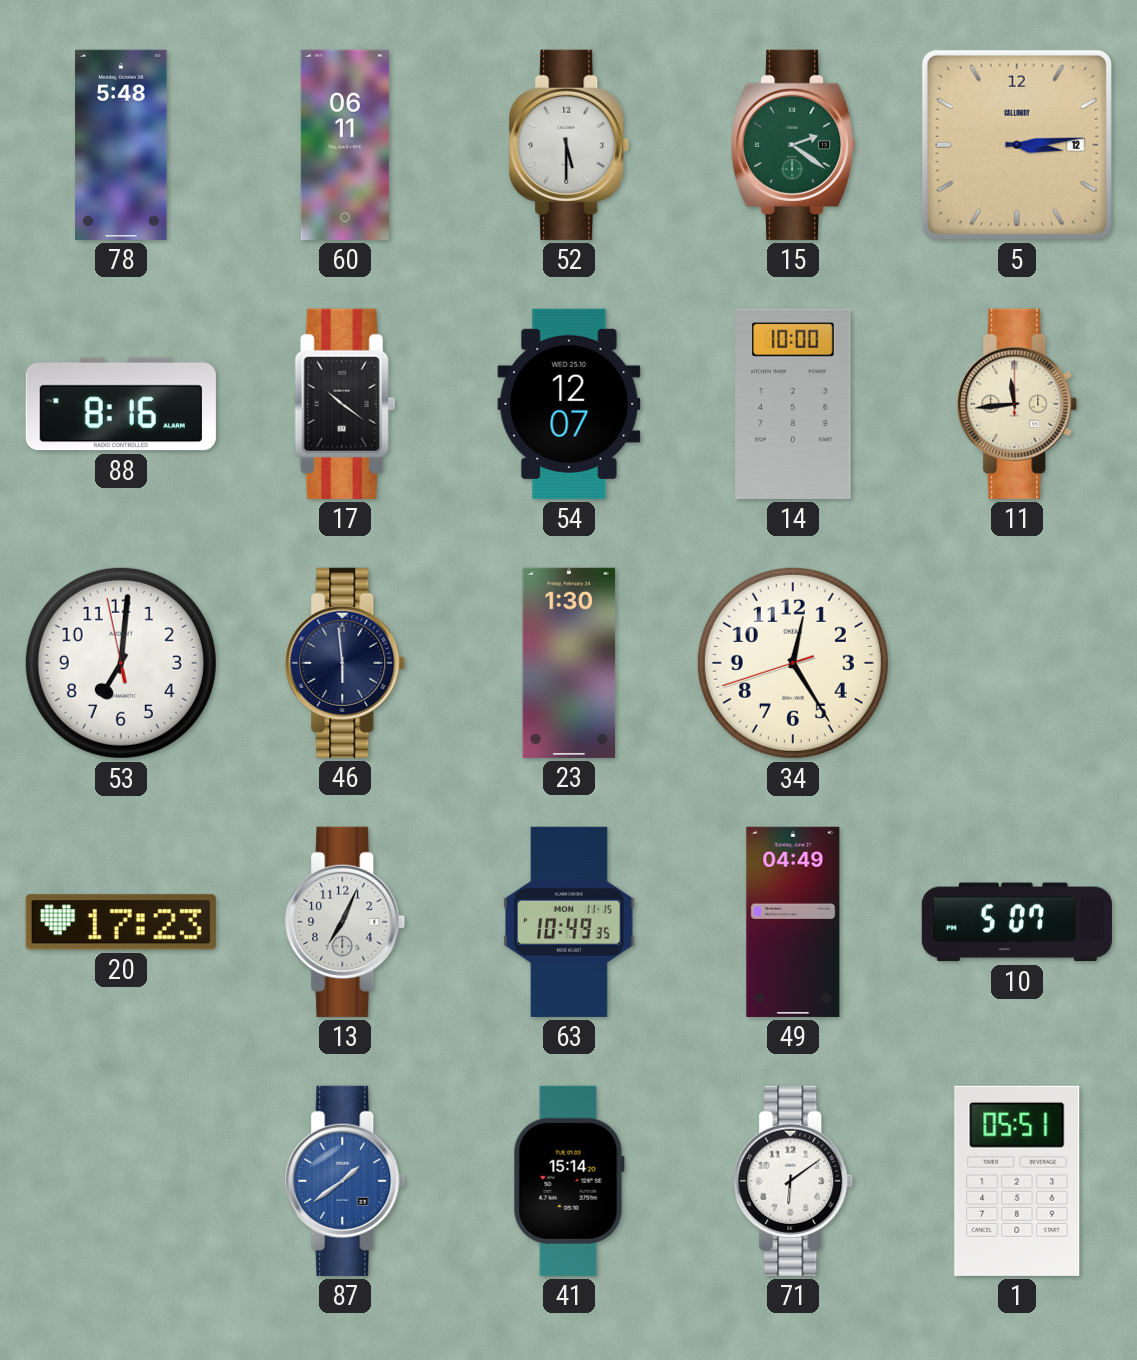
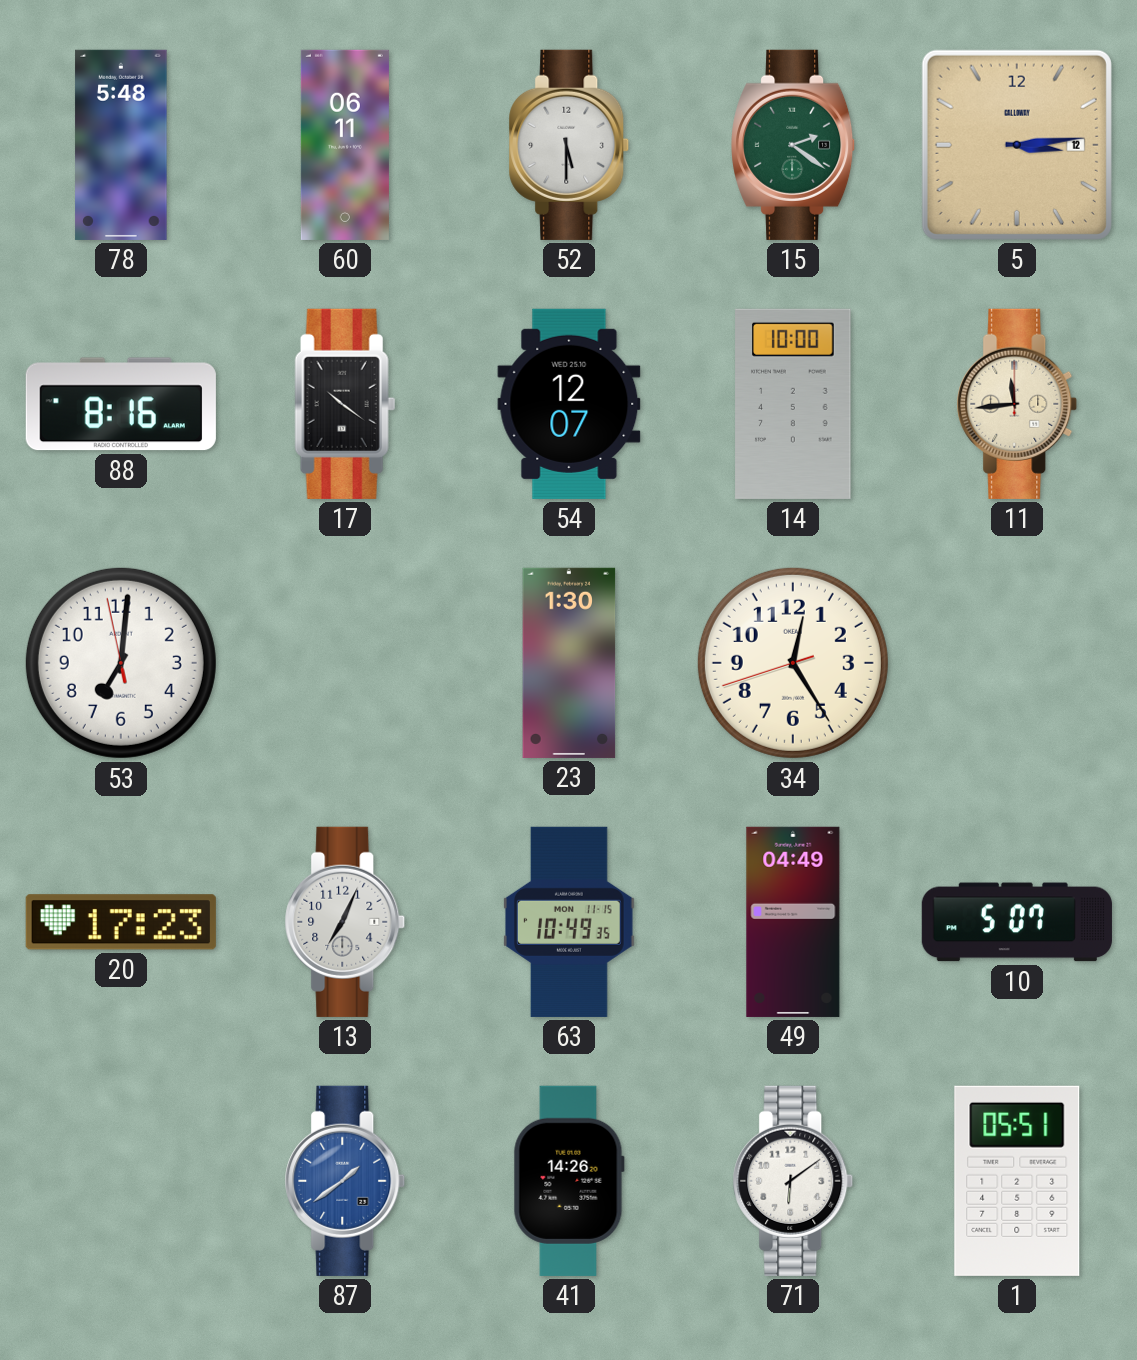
46: 5:59 -> none
41: 15:14 -> 14:26
